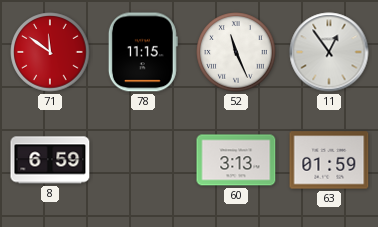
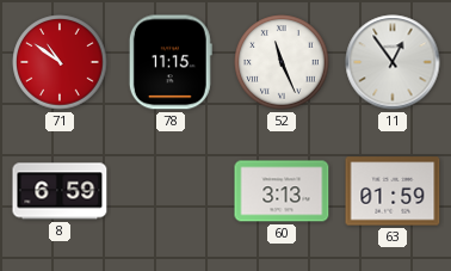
71: 11:51 -> 10:51
